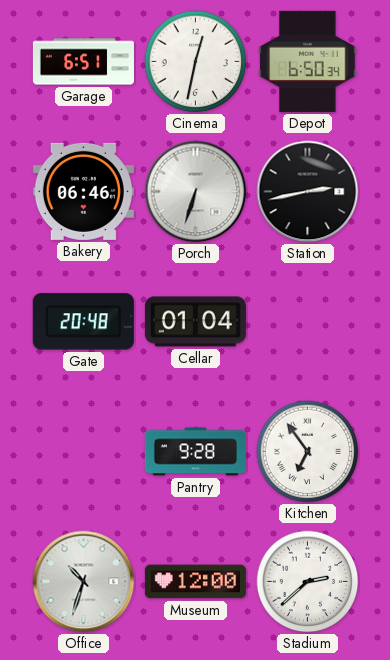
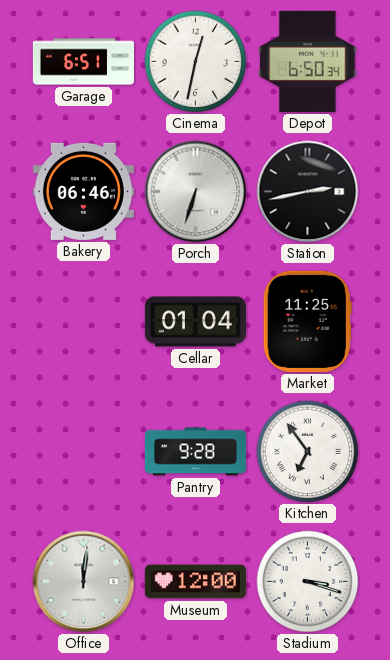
Gate: 20:48 -> none
Market: none -> 11:25
Office: 10:33 -> 12:01
Stadium: 2:38 -> 3:18
